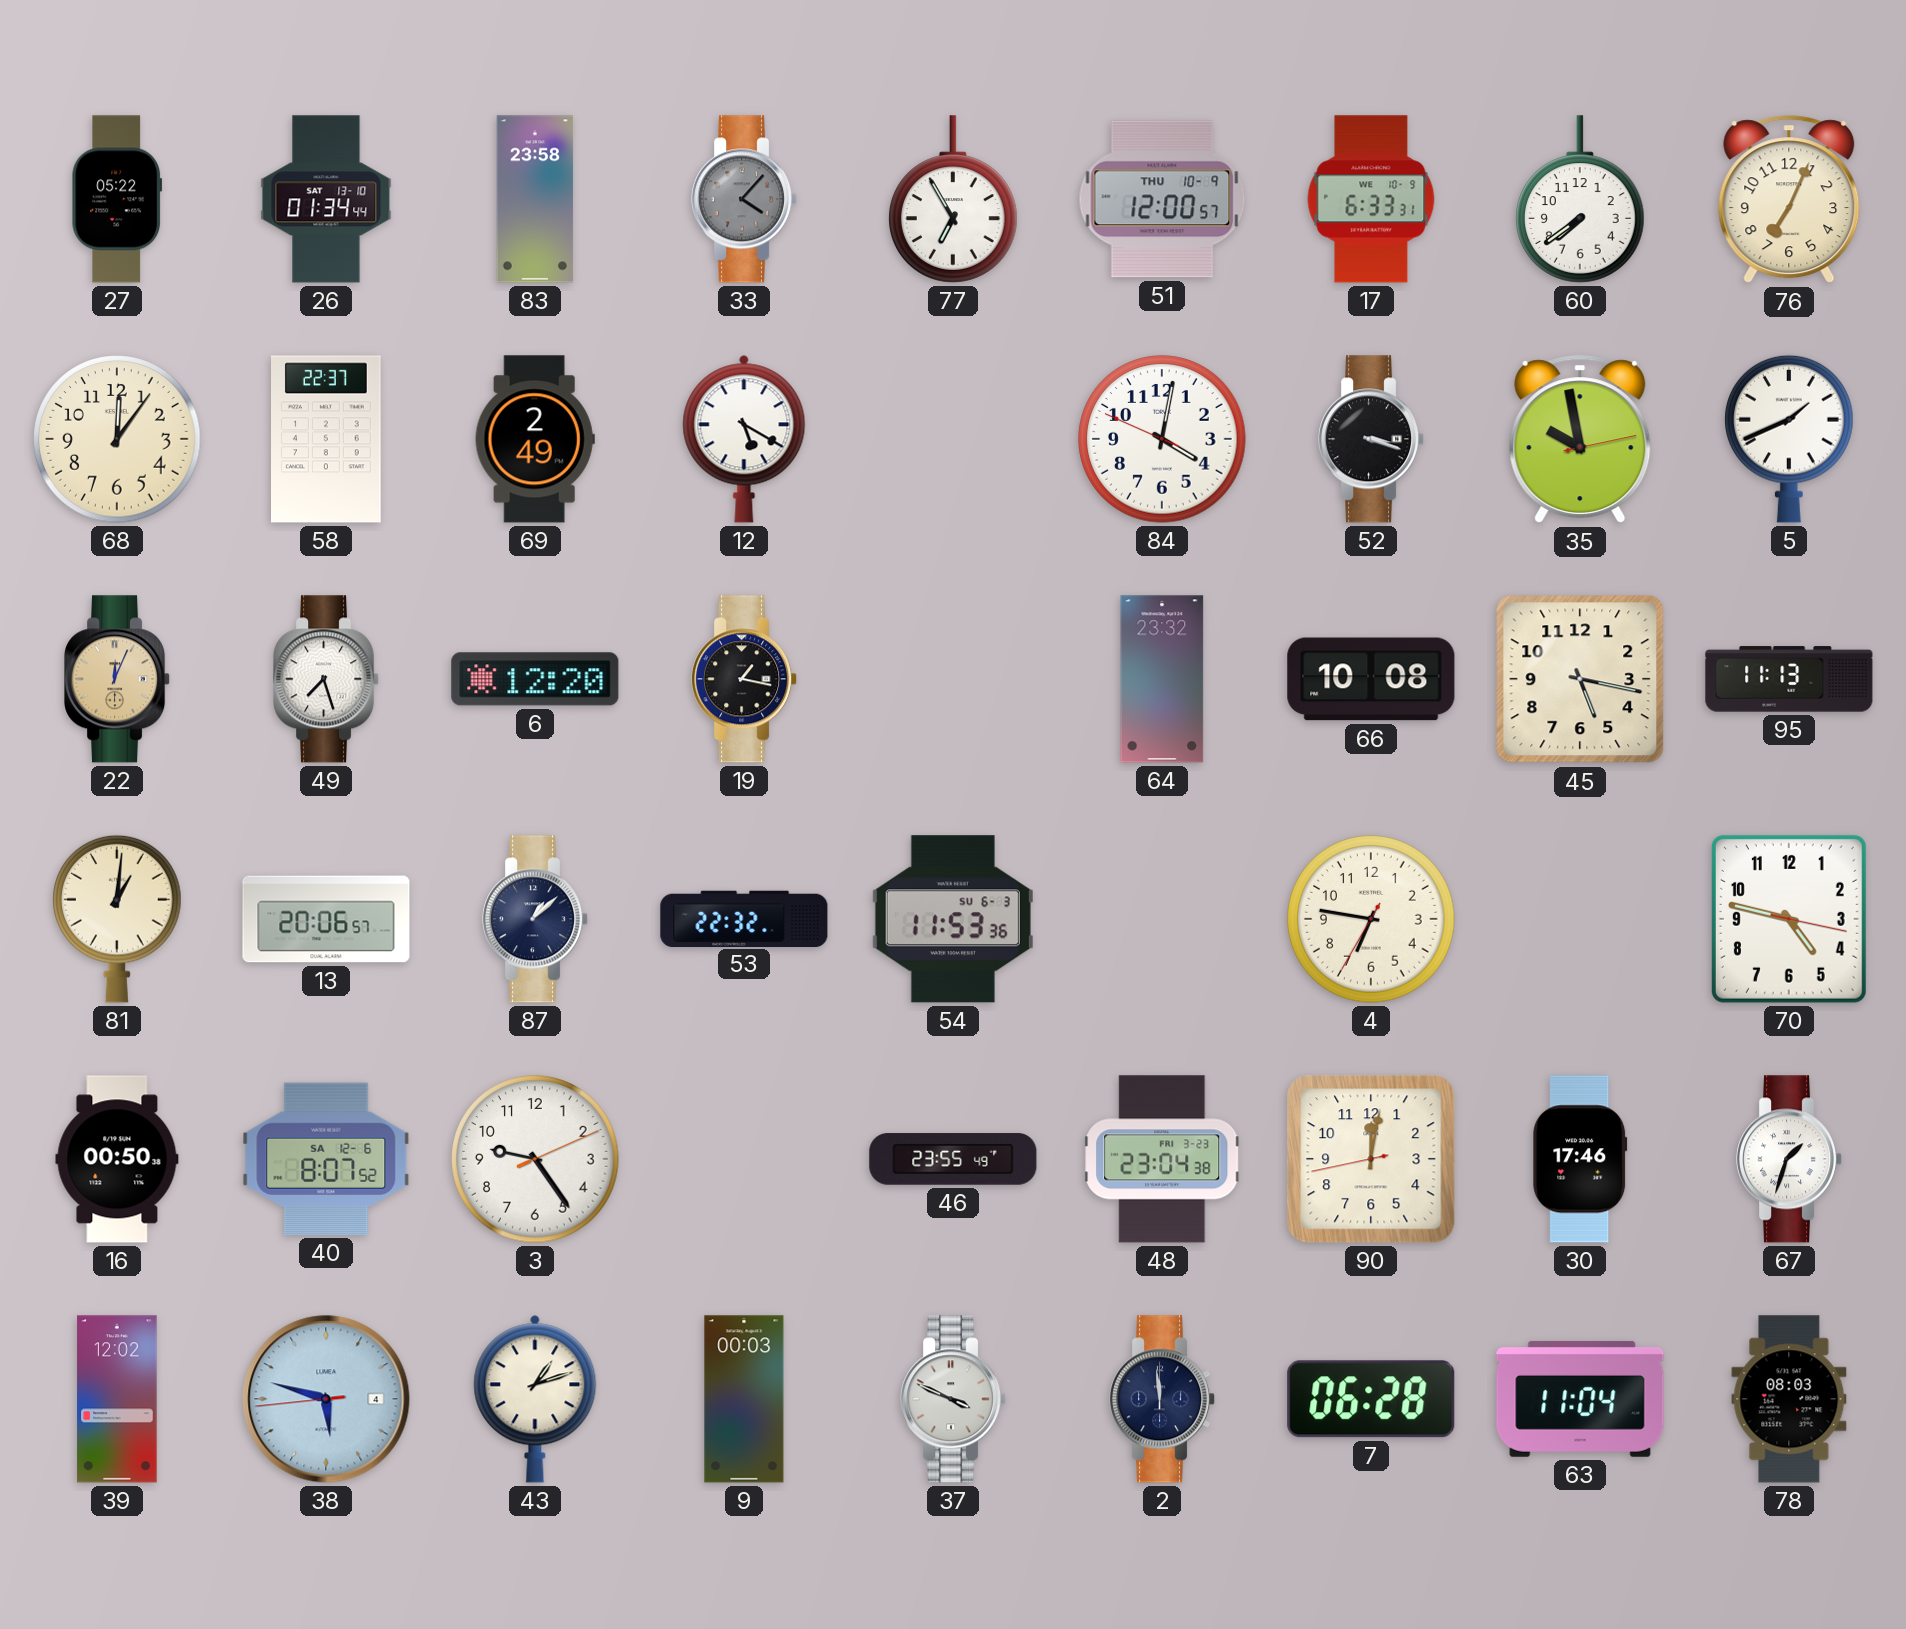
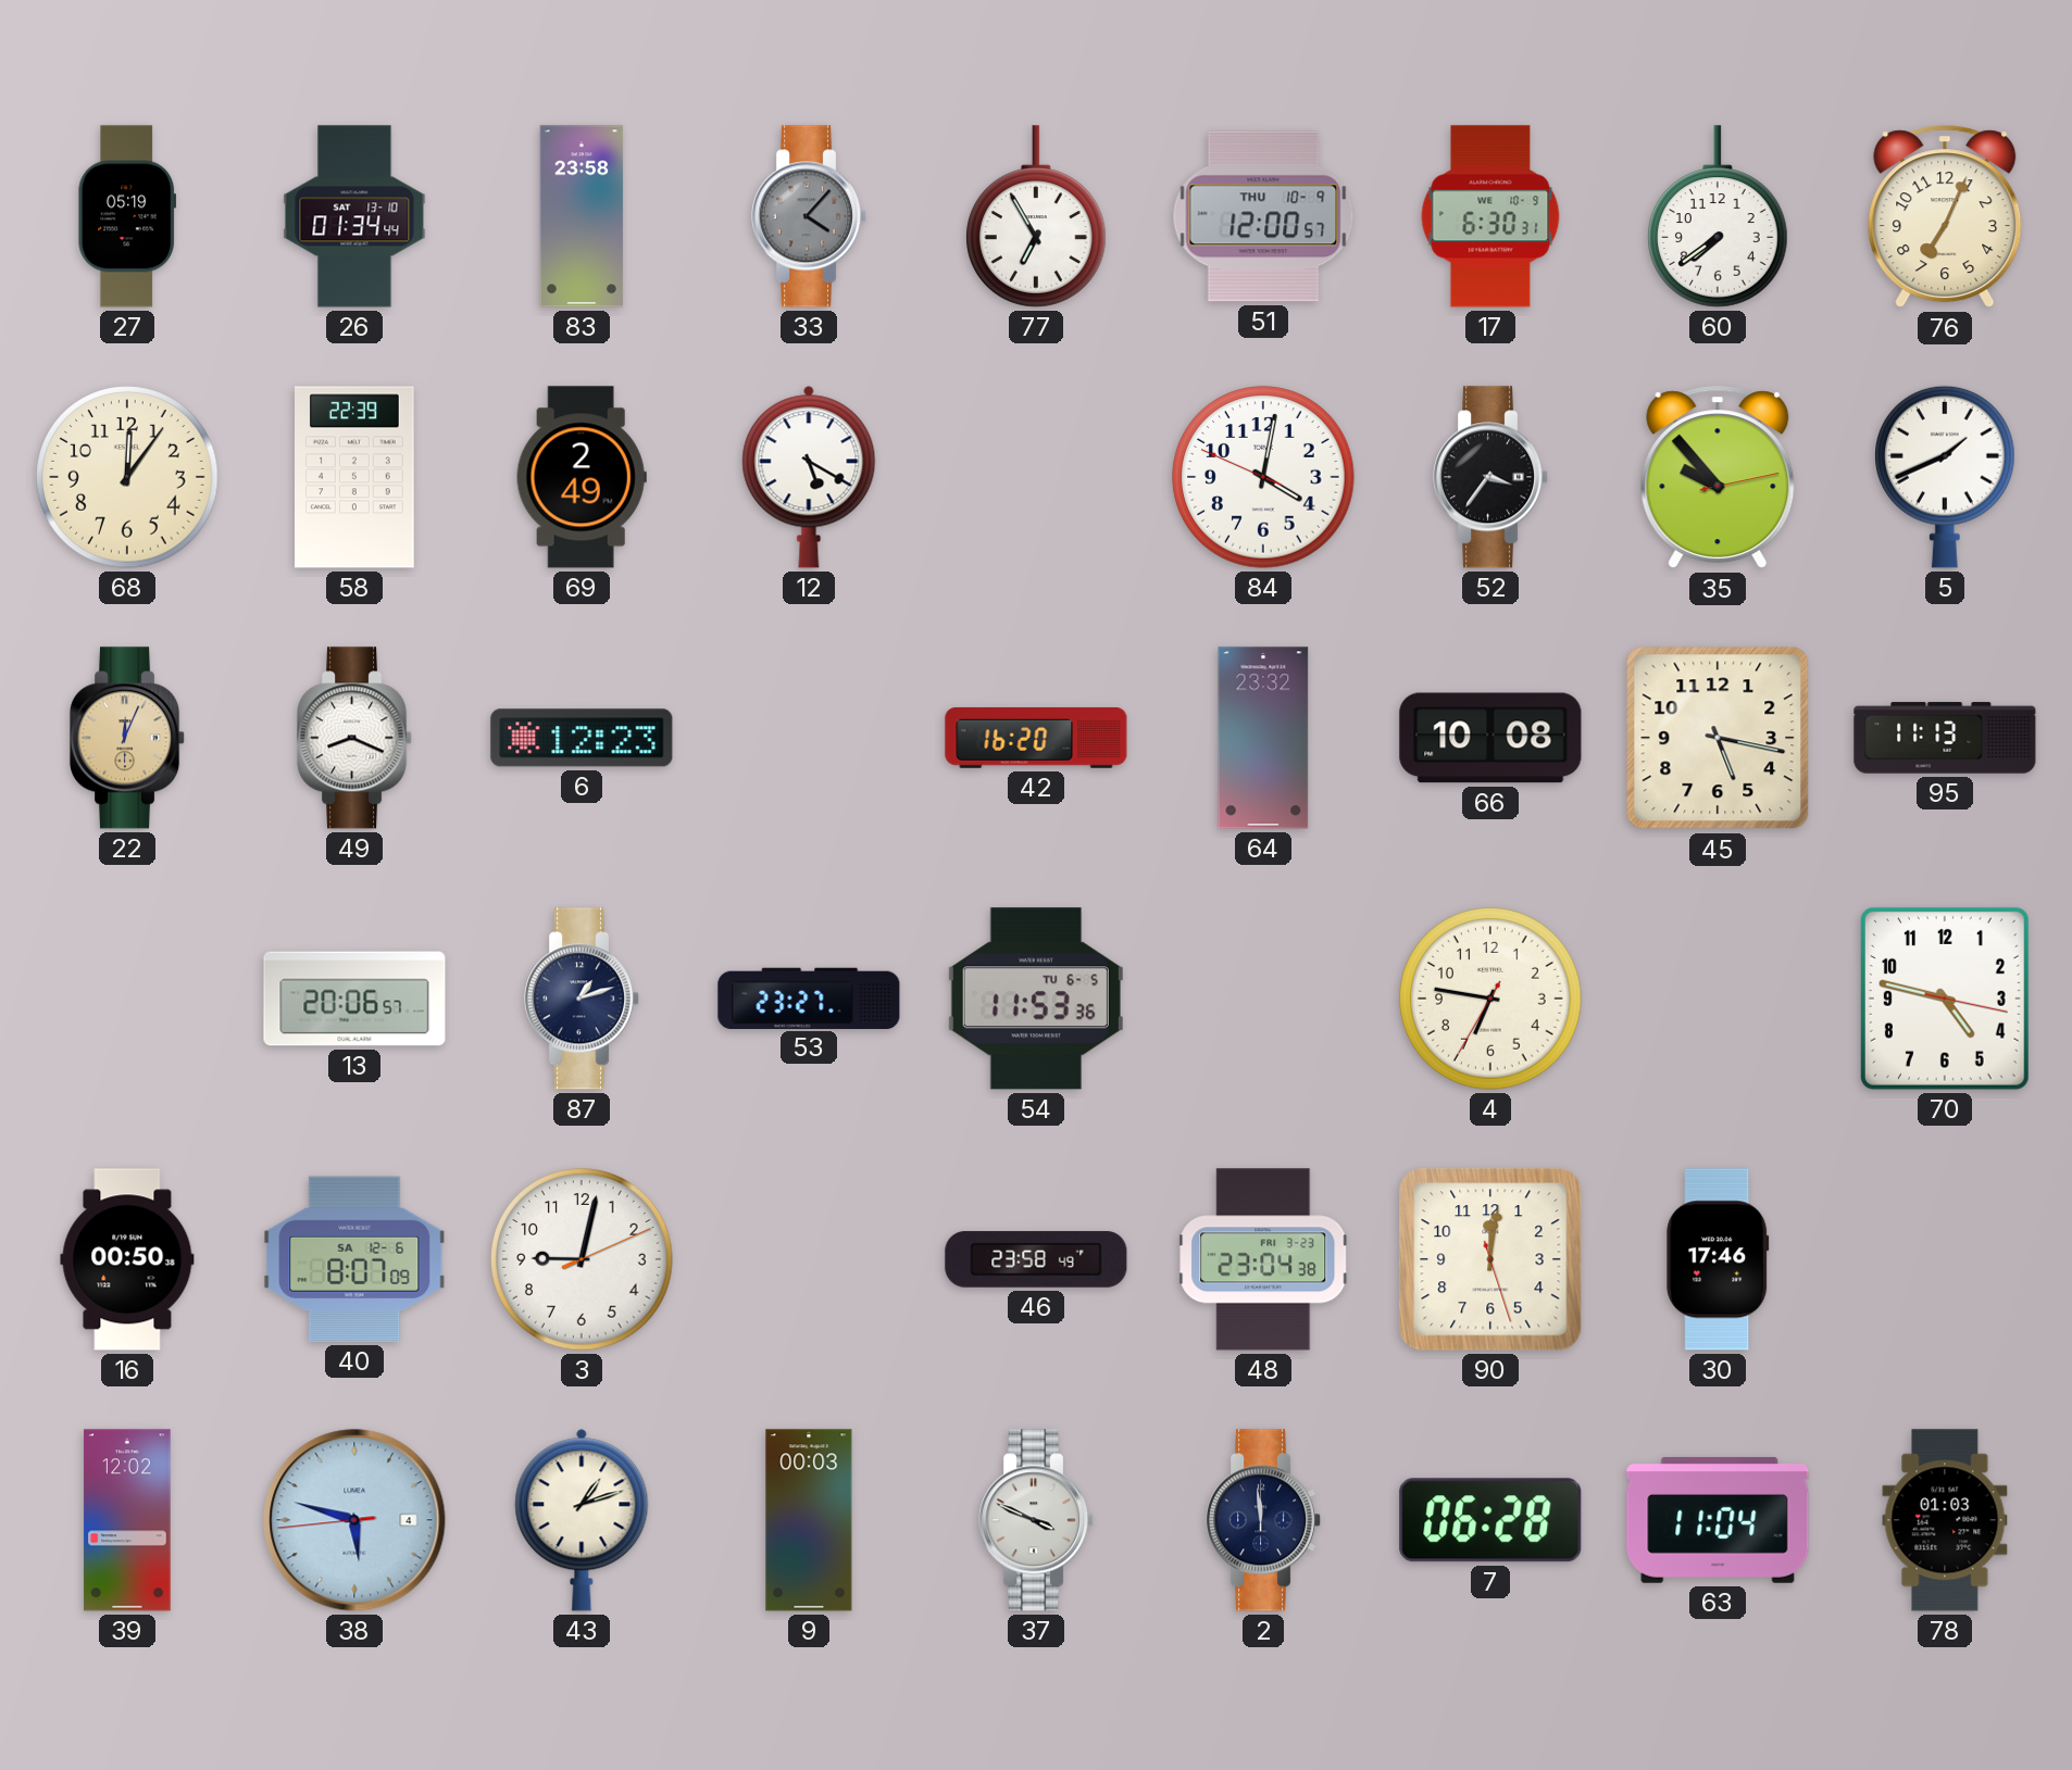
27: 05:22 -> 05:19
17: 6:33 -> 6:30
58: 22:37 -> 22:39
52: 3:18 -> 3:36
35: 9:58 -> 9:53
49: 7:27 -> 8:19
6: 12:20 -> 12:23
19: 1:17 -> none
42: none -> 16:20
81: 1:01 -> none
87: 1:08 -> 1:12
53: 22:32 -> 23:27
54 date: SU 6-3 -> TU 6-5
40: 8:07:52 -> 8:07:09
3: 9:24 -> 9:02
46: 23:55 -> 23:58
90: 12:01:43 -> 12:01:27
67: 1:33 -> none
78: 08:03 -> 01:03
